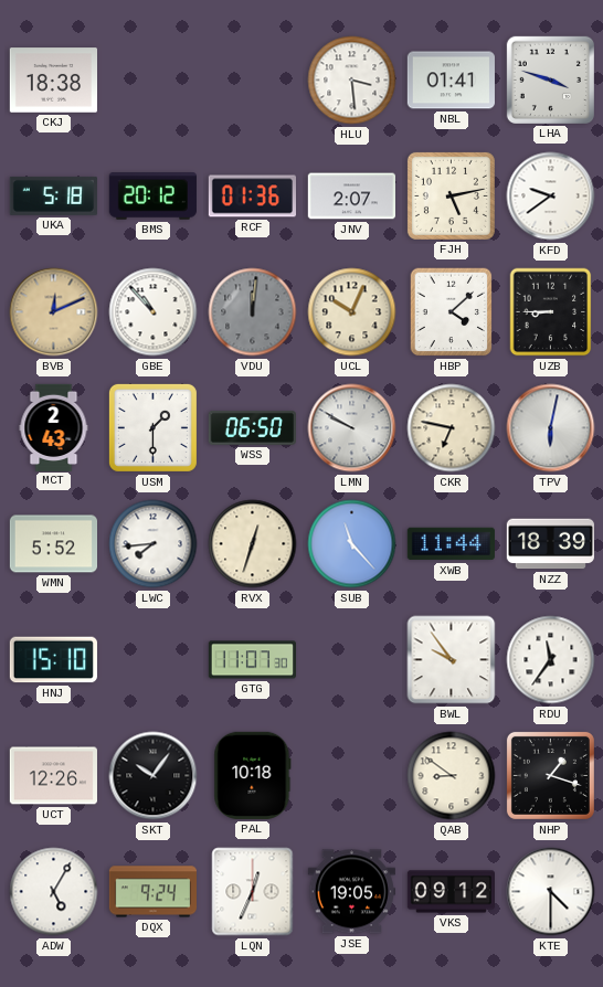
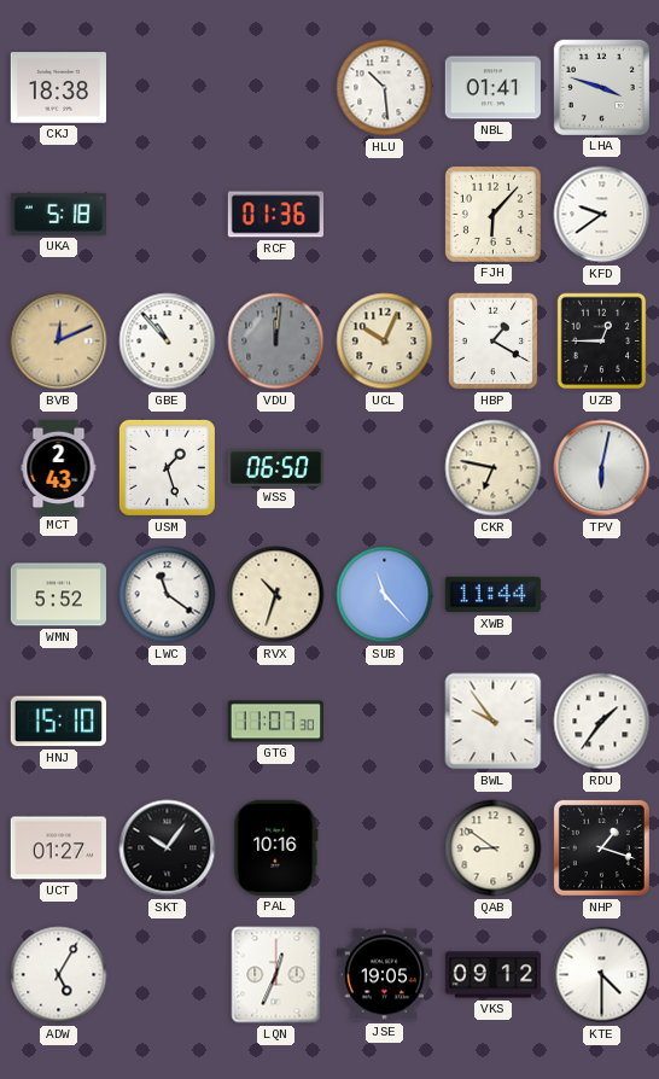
HLU: 3:29 -> 10:29
BMS: 20:12 -> none
JNV: 2:07 -> none
FJH: 5:13 -> 6:07
HBP: 4:08 -> 1:20
UZB: 8:45 -> 12:45
USM: 1:30 -> 1:27
LMN: 9:50 -> none
LWC: 7:44 -> 11:21
RVX: 12:33 -> 10:33
NZZ: 18:39 -> none
RDU: 11:36 -> 1:36
UCT: 12:26 -> 01:27
PAL: 10:18 -> 10:16
DQX: 9:24 -> none
